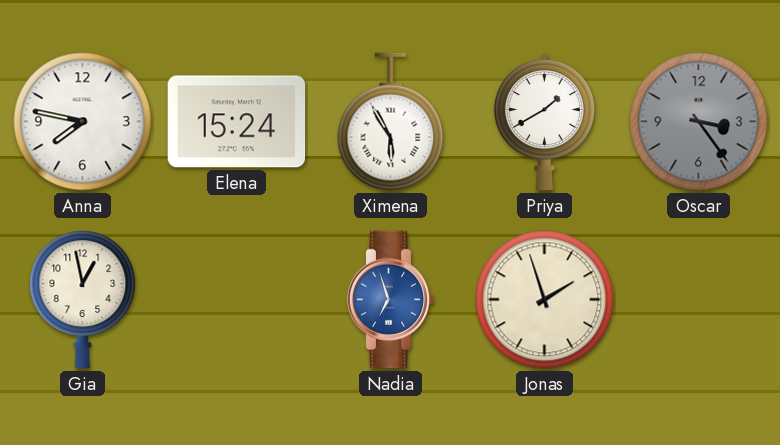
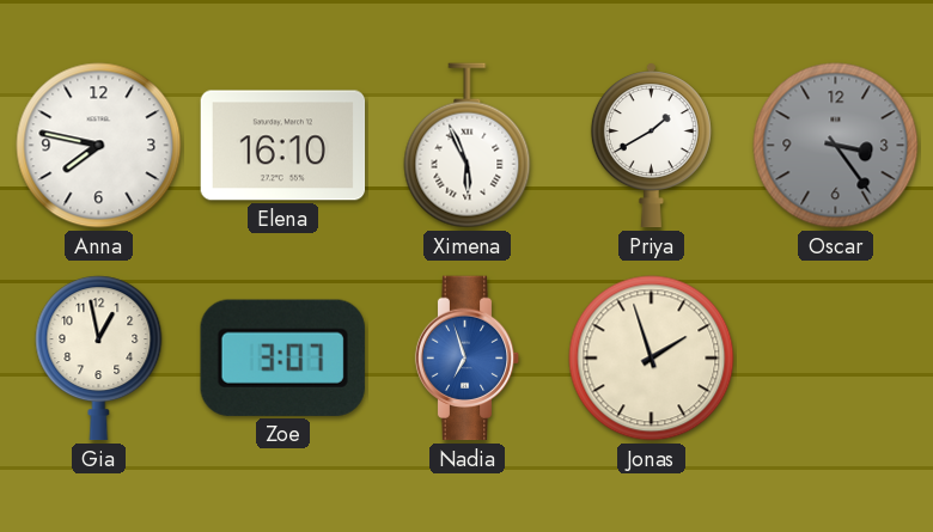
Elena: 15:24 -> 16:10
Ximena: 5:55 -> 5:56
Zoe: none -> 3:07
